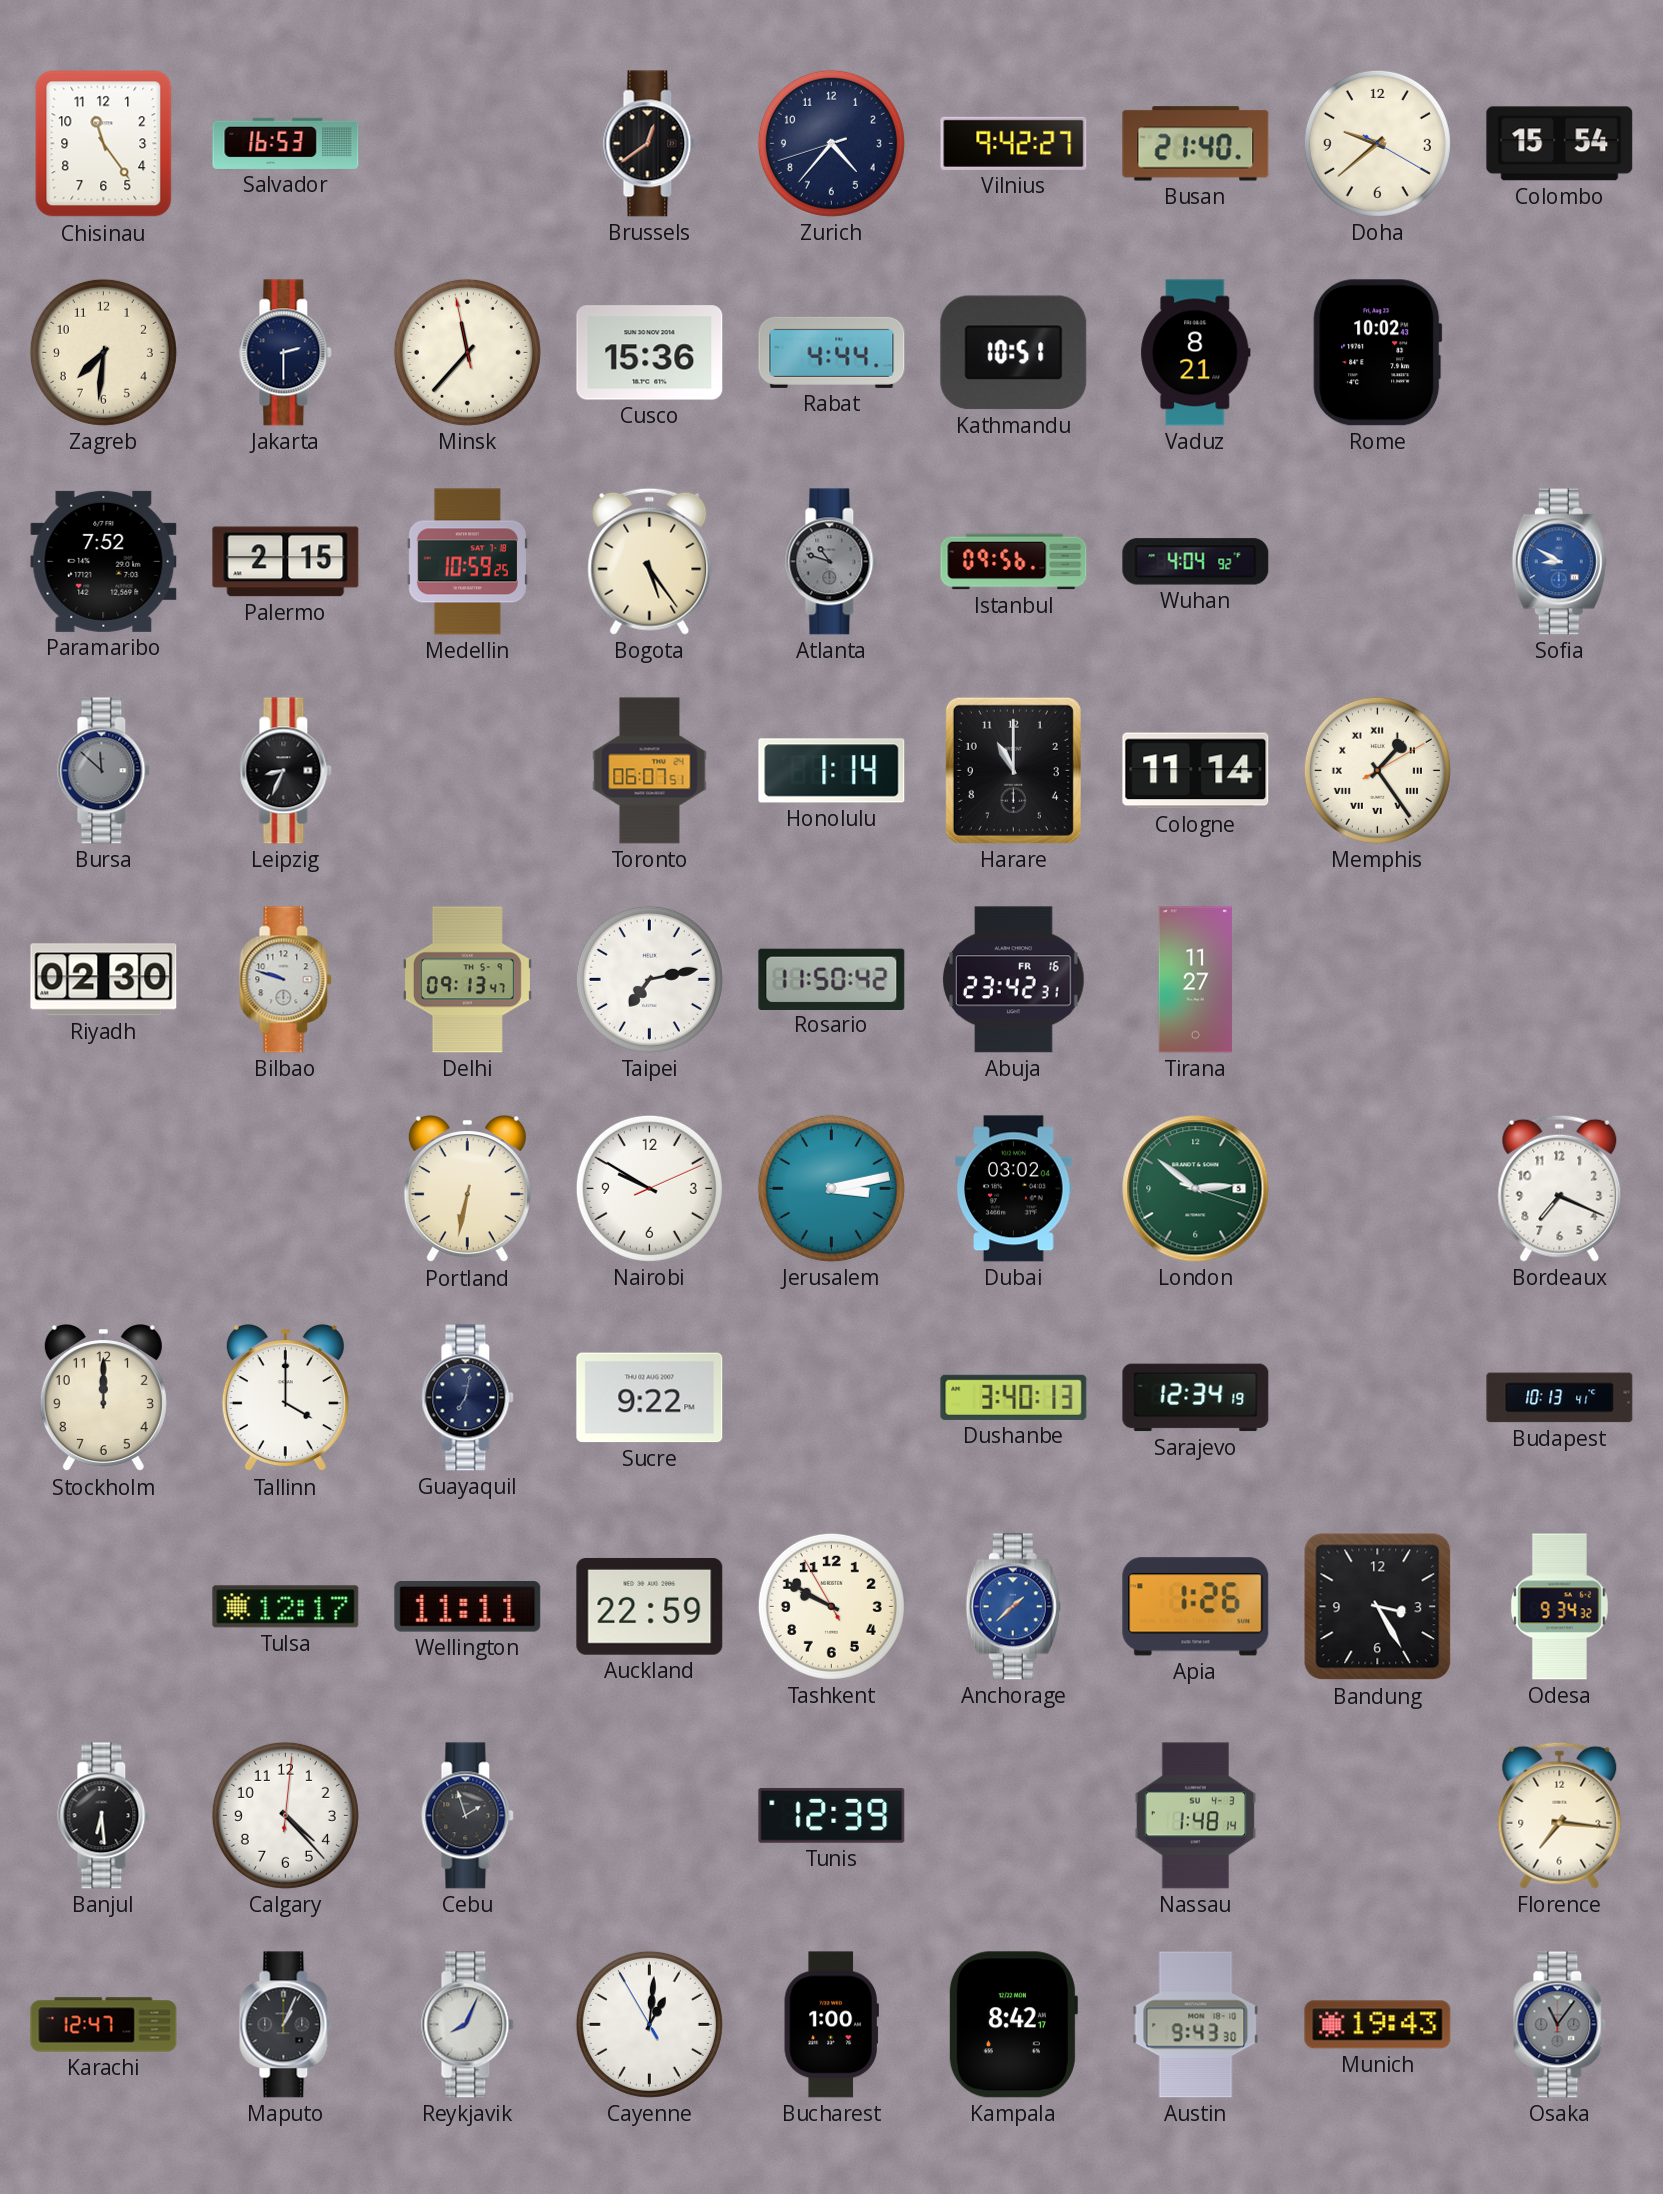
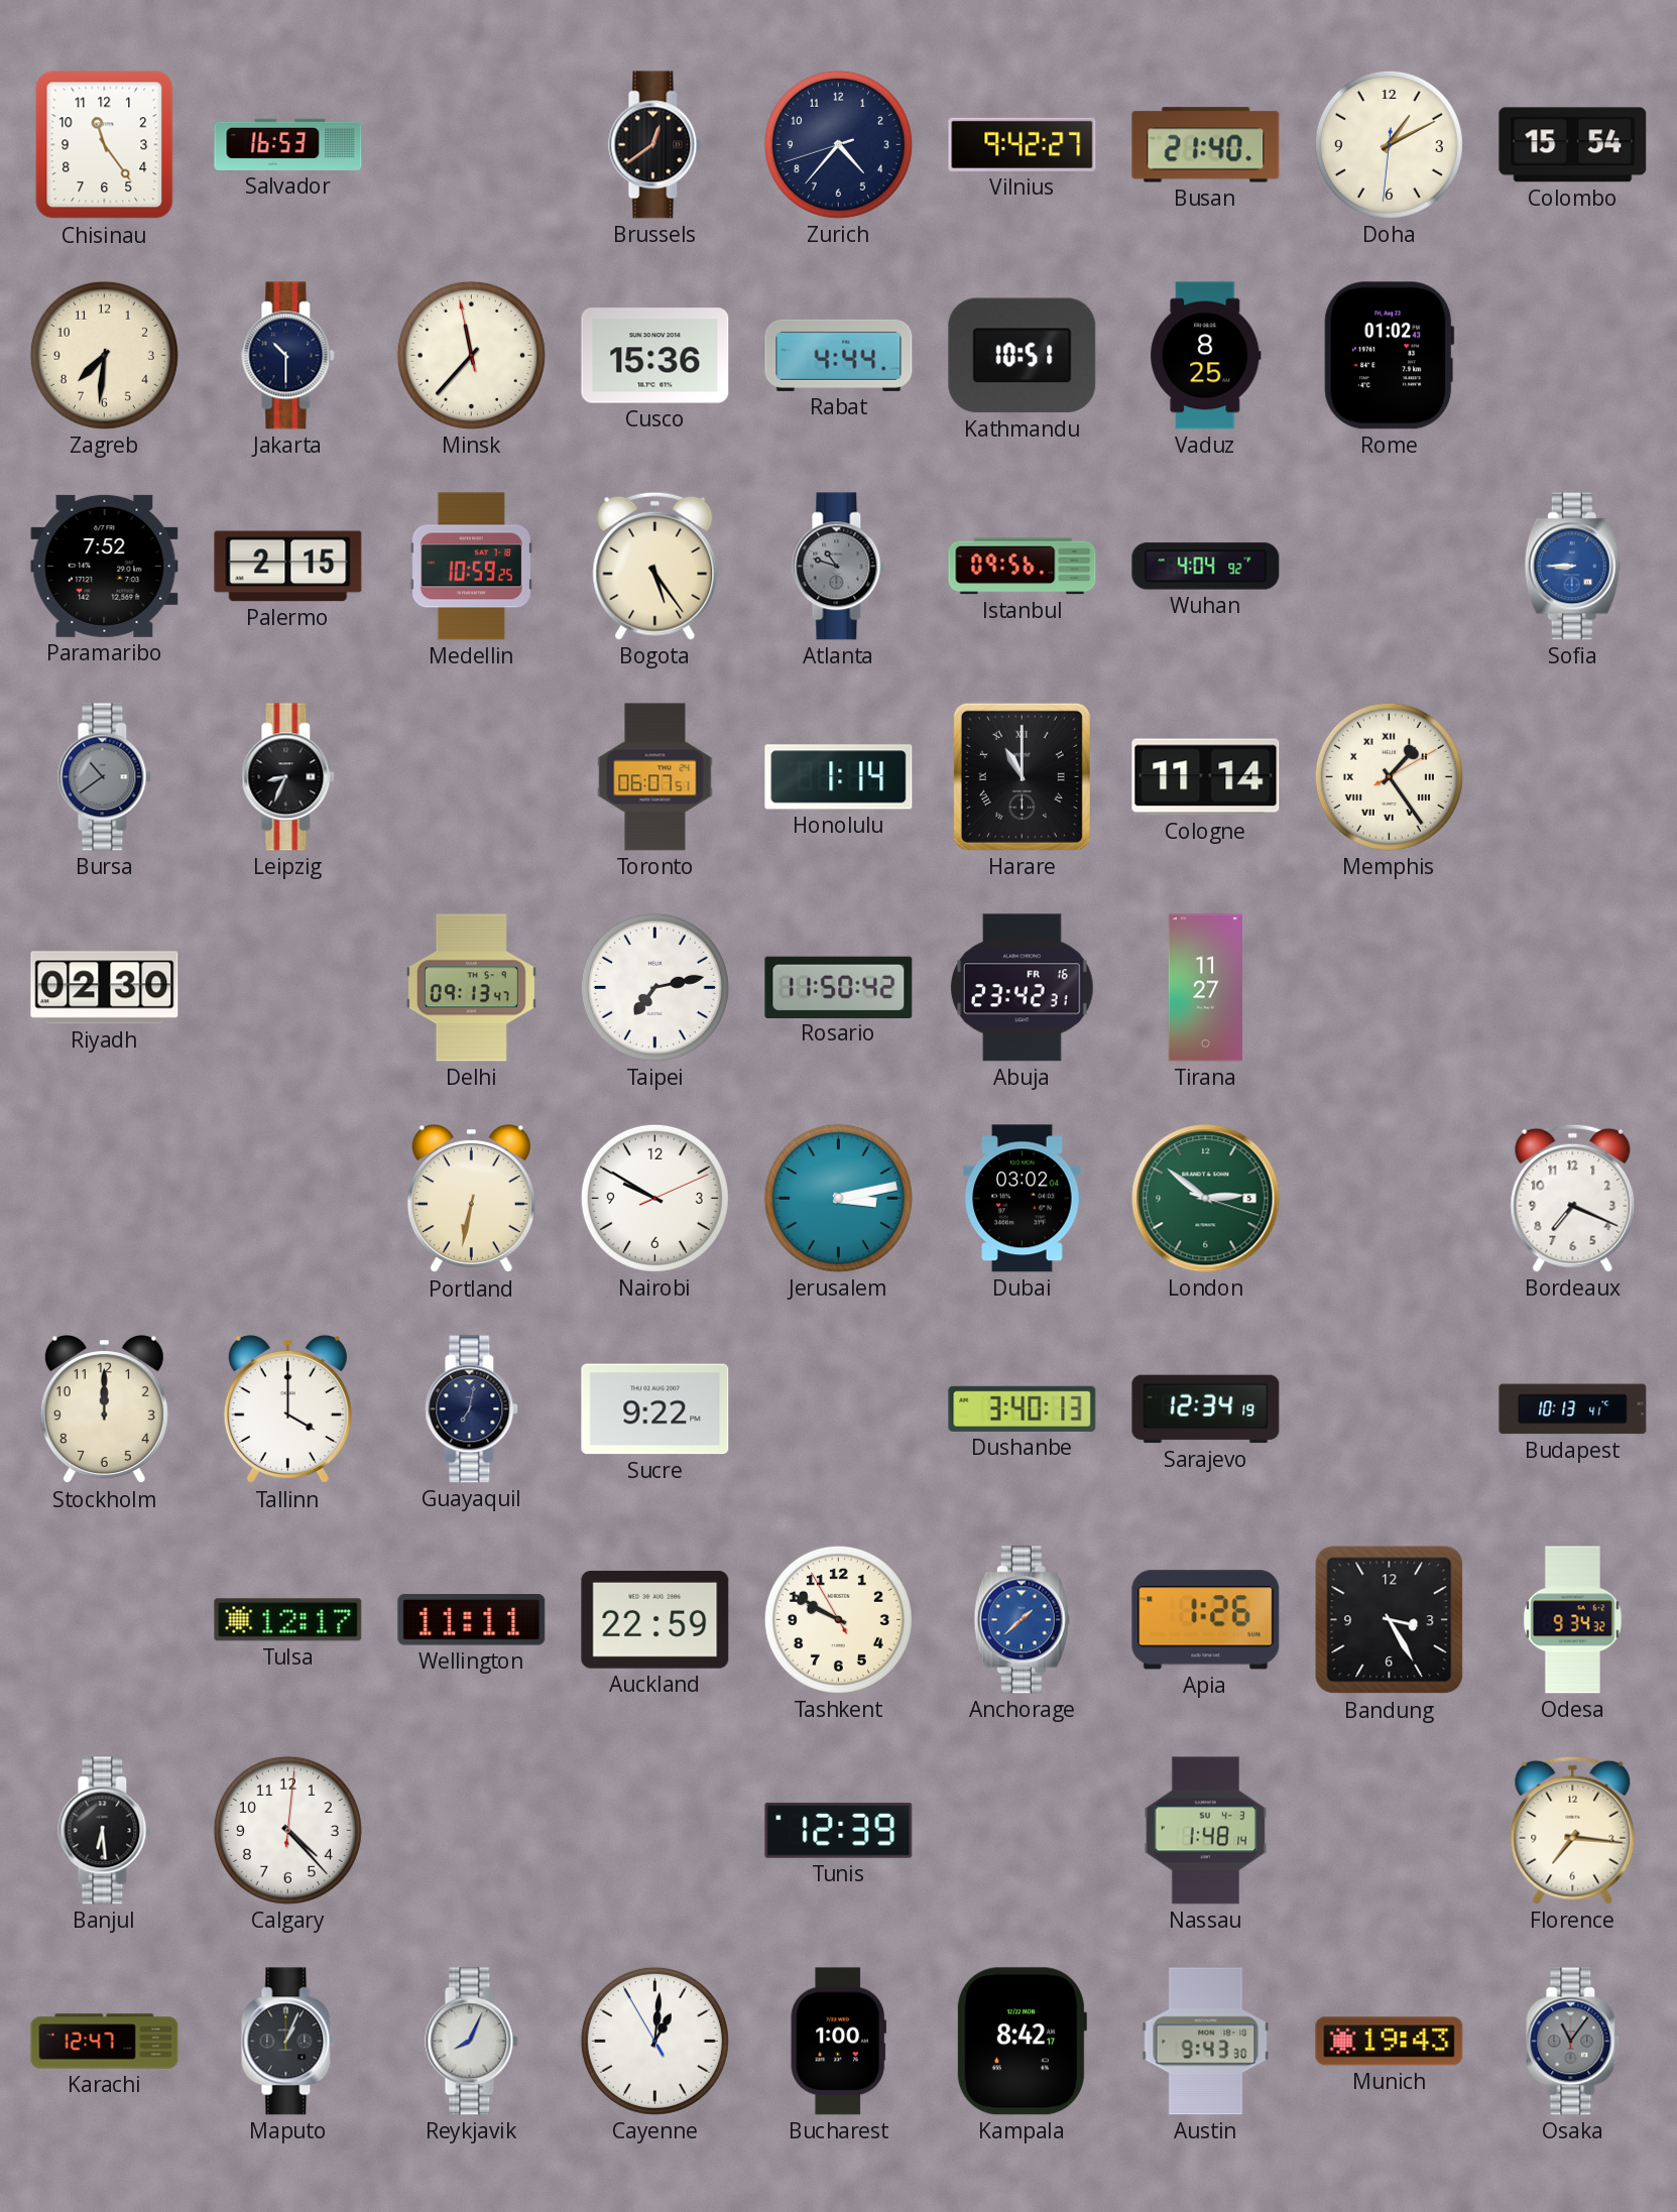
Doha: 9:38 -> 1:10
Jakarta: 2:30 -> 10:30
Vaduz: 8:21 -> 8:25
Rome: 10:02 -> 01:02
Sofia: 8:50 -> 8:45
Bursa: 11:52 -> 10:39
Harare numerals: Arabic -> Roman
Bilbao: 9:48 -> none
Cebu: 1:57 -> none
